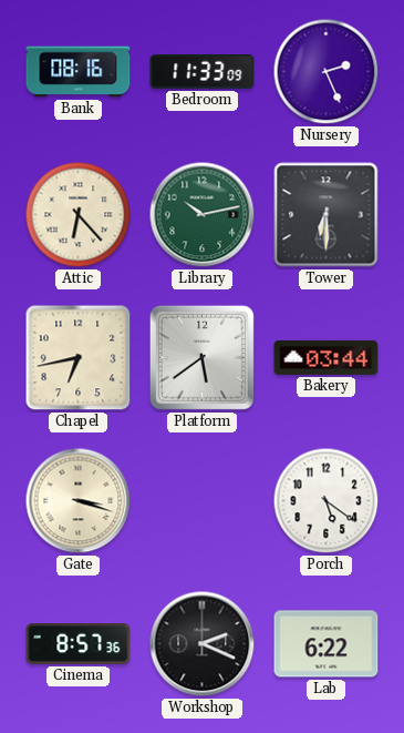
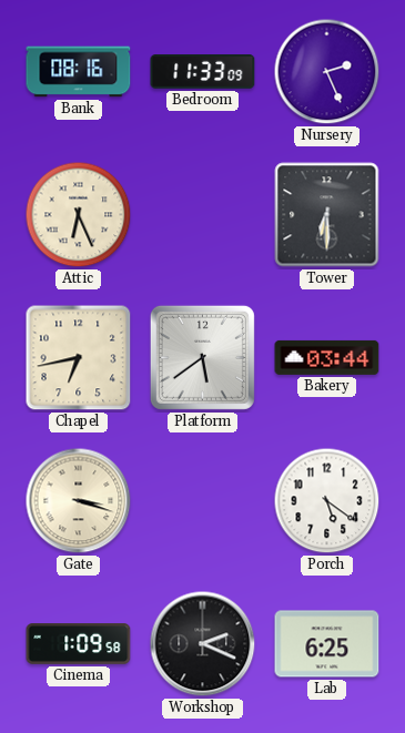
Attic: 6:23 -> 6:26
Library: 10:13 -> none
Cinema: 8:57 -> 1:09
Lab: 6:22 -> 6:25
